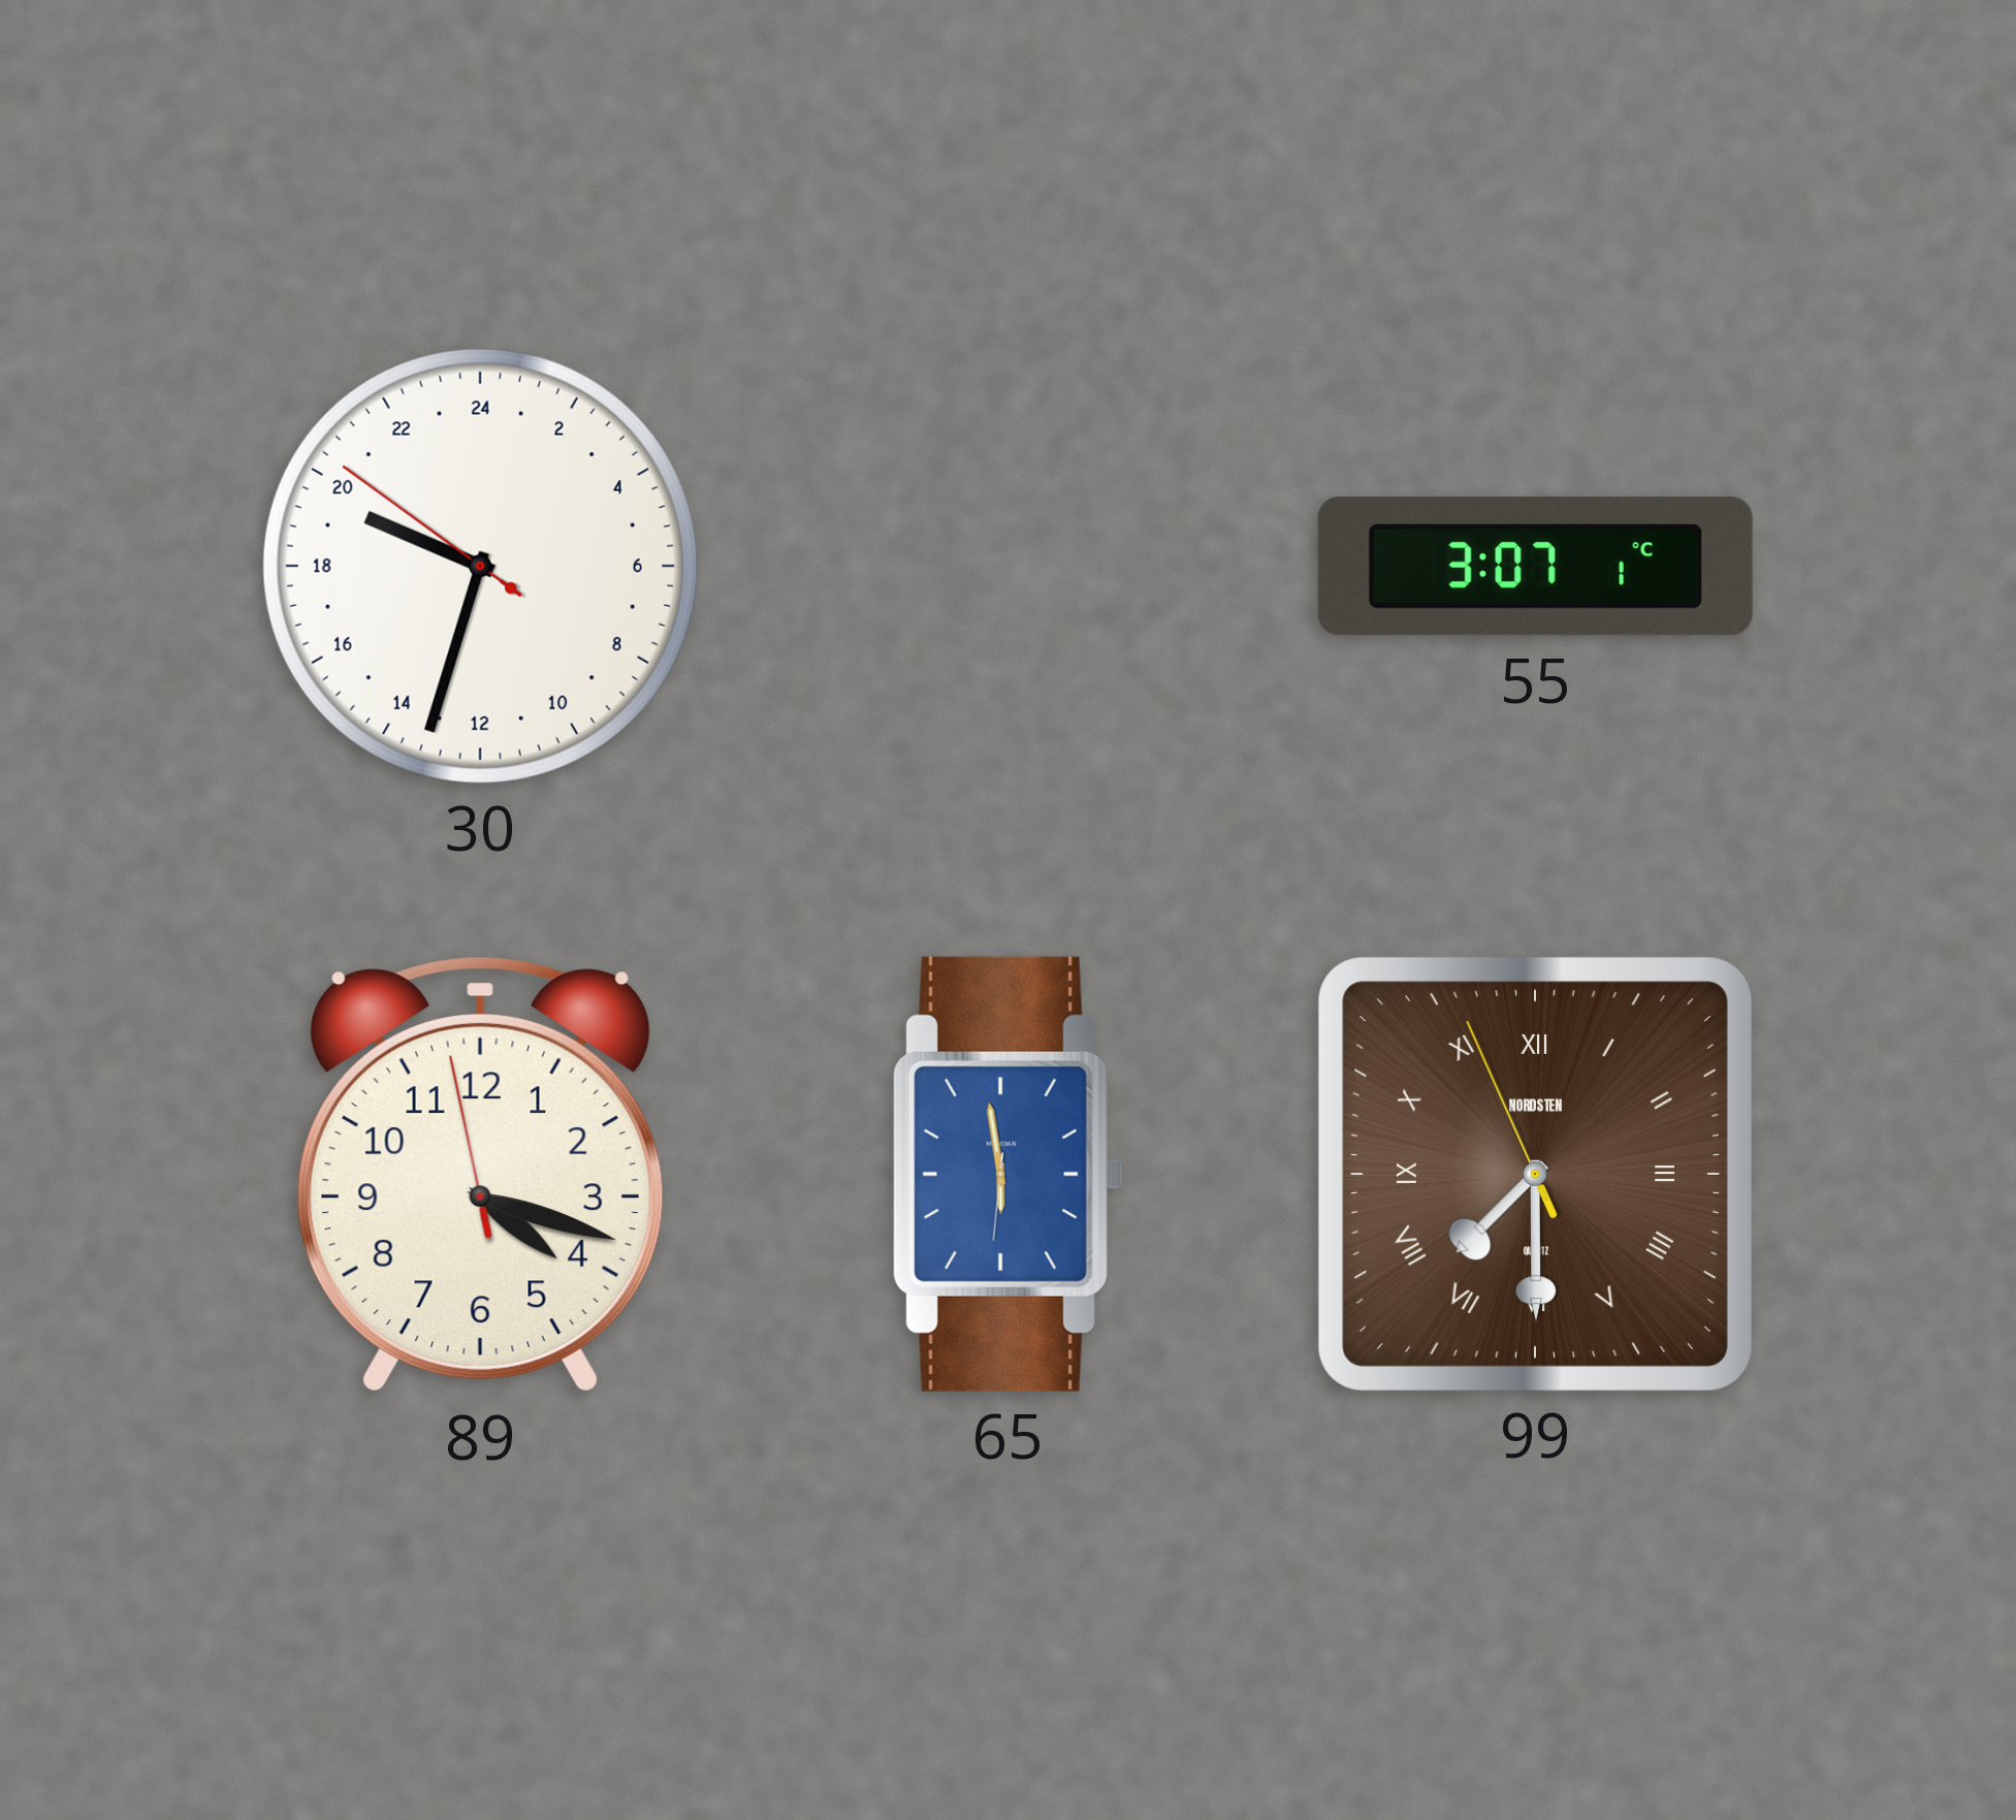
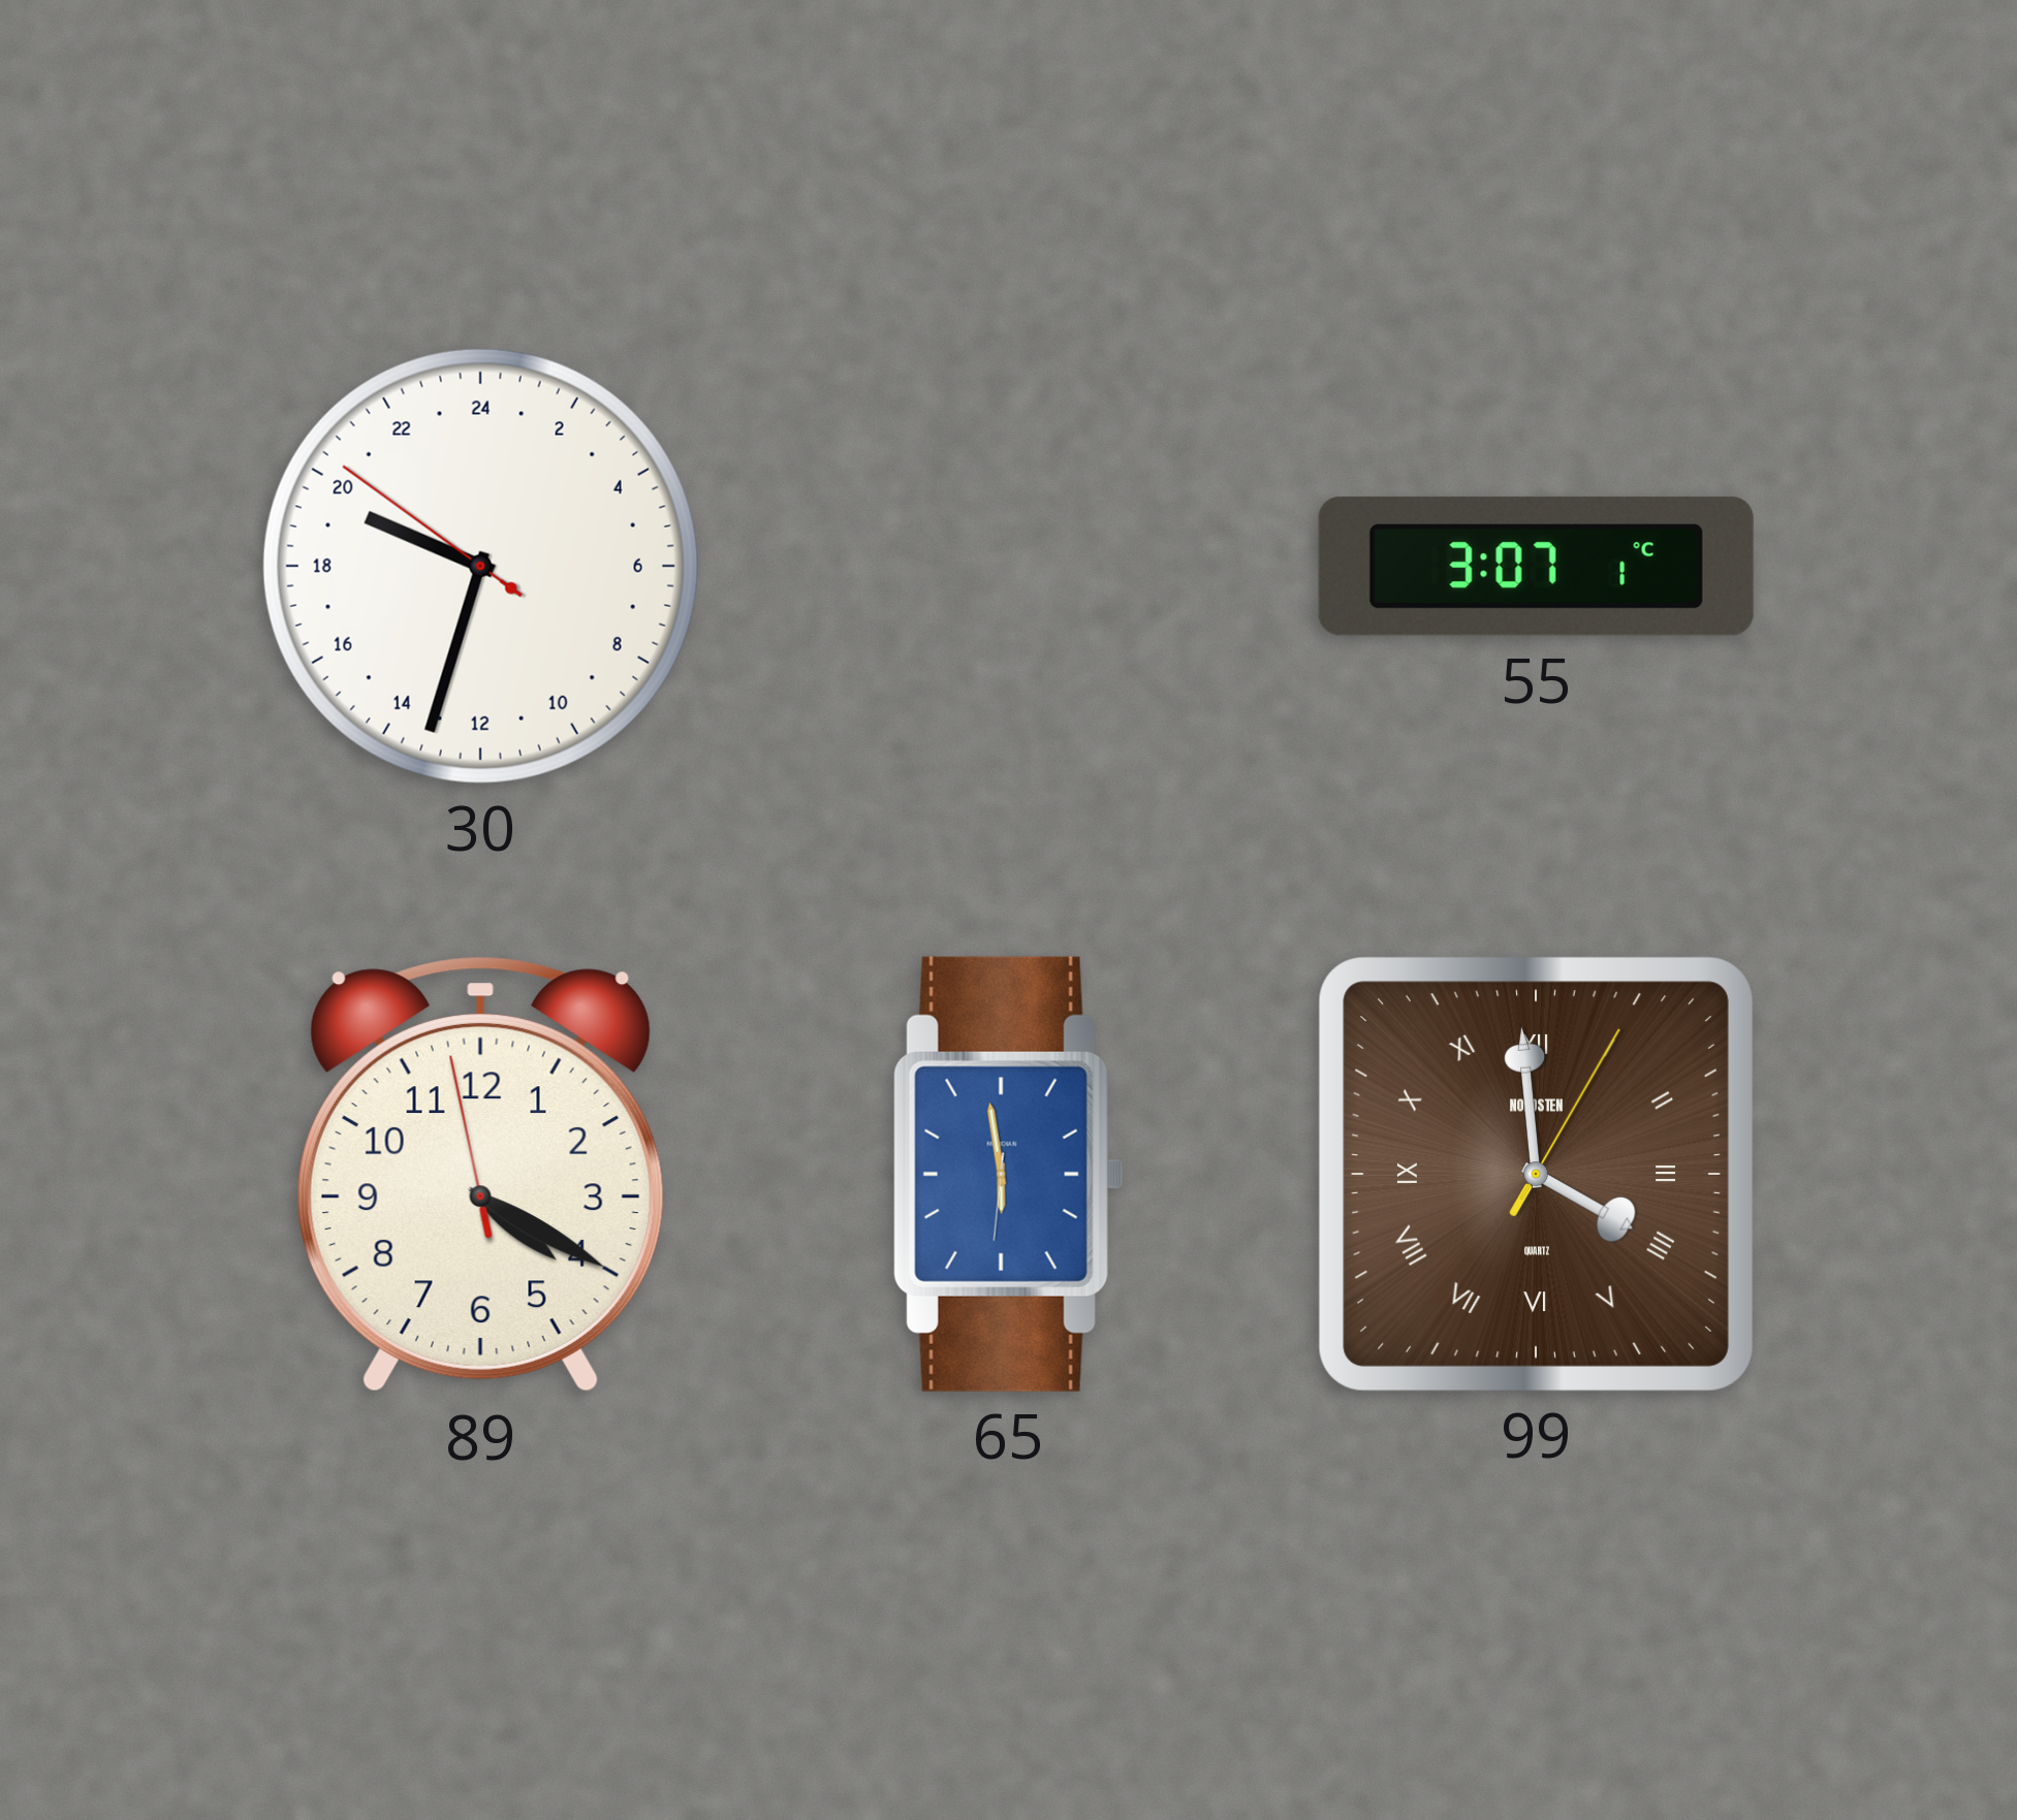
89: 4:17 -> 4:19
99: 7:29 -> 3:59
